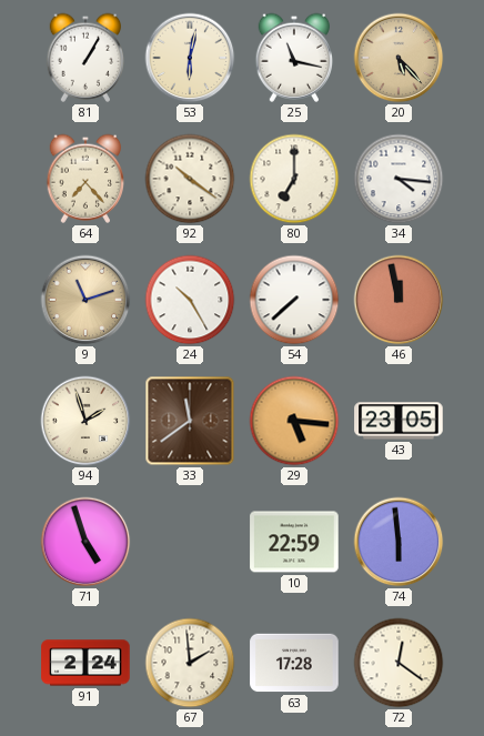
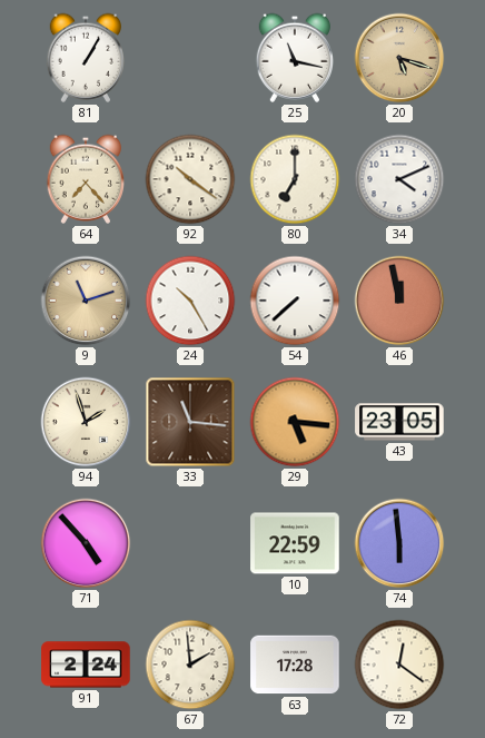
53: 6:02 -> none
20: 5:23 -> 5:18
34: 4:16 -> 4:11
33: 11:39 -> 11:16
71: 4:57 -> 4:53
